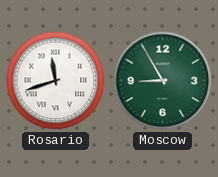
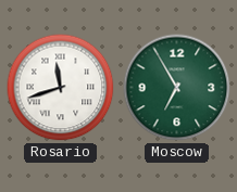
Moscow: 8:55 -> 6:55
